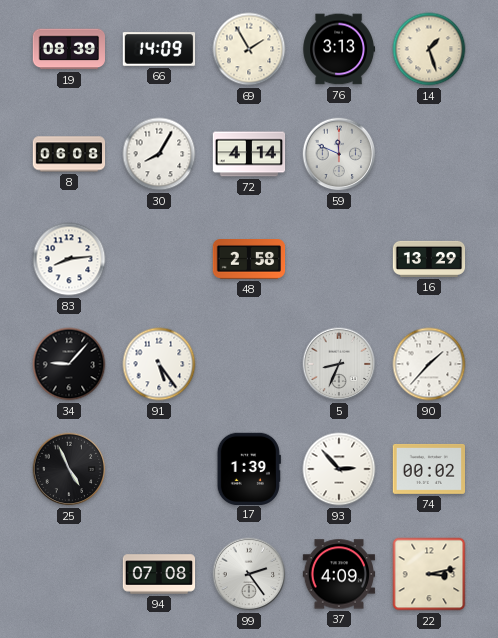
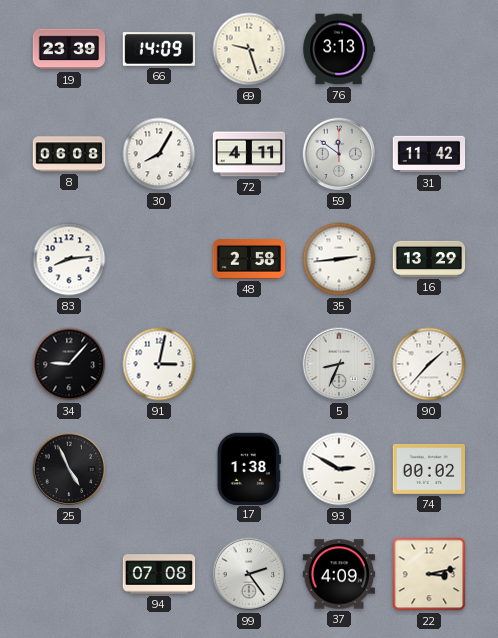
19: 08:39 -> 23:39
69: 1:55 -> 9:27
14: 1:27 -> none
72: 4:14 -> 4:11
59: 11:49 -> 11:51
31: none -> 11:42
35: none -> 2:44
91: 5:24 -> 3:02
17: 1:39 -> 1:38
93: 2:53 -> 2:50
